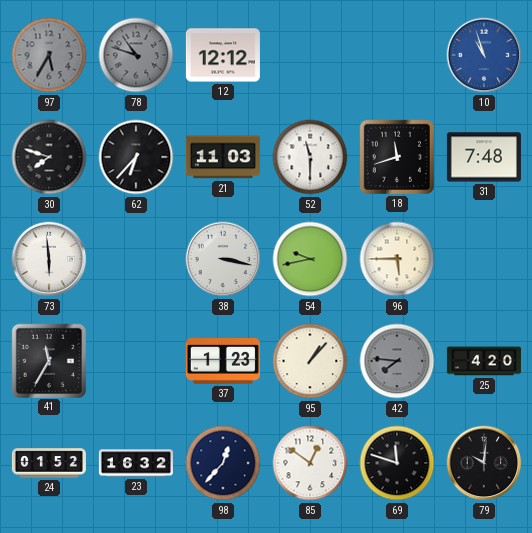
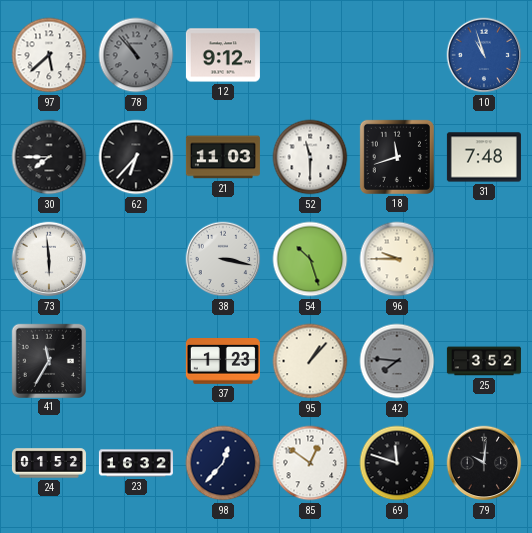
97: 5:35 -> 5:38
97 dial: grey -> white
78: 10:48 -> 10:53
12: 12:12 -> 9:12
30: 7:48 -> 7:45
54: 9:43 -> 10:27
96: 5:45 -> 9:45
25: 4:20 -> 3:52
